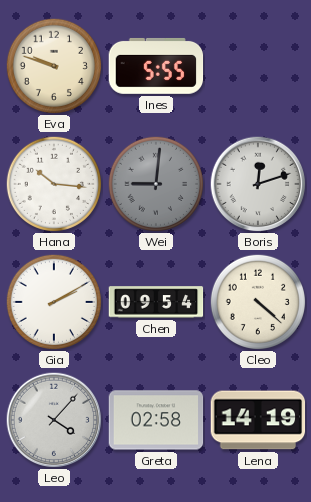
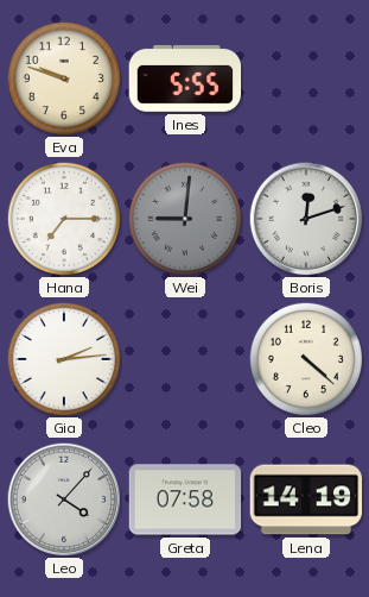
Hana: 10:16 -> 7:15
Gia: 2:10 -> 2:14
Chen: 09:54 -> none
Greta: 02:58 -> 07:58
